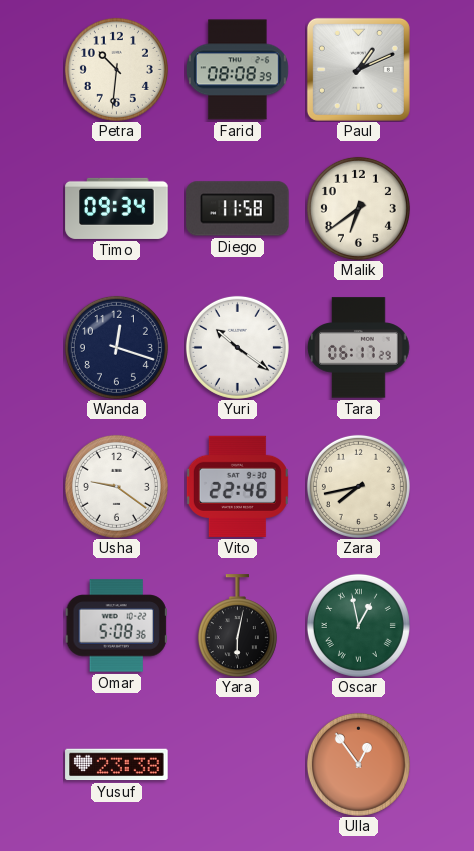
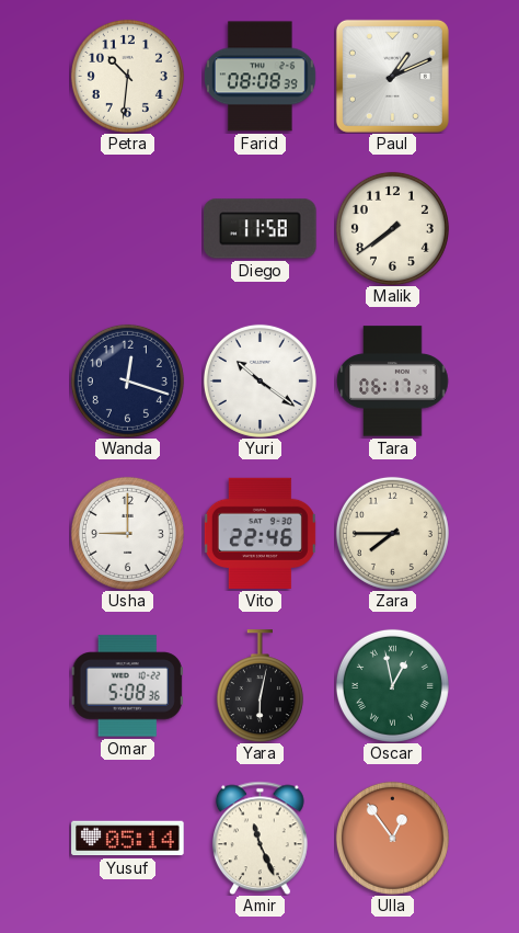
Timo: 09:34 -> none
Malik: 6:39 -> 7:39
Usha: 9:21 -> 9:00
Zara: 7:43 -> 7:45
Yusuf: 23:38 -> 05:14
Amir: none -> 11:26
